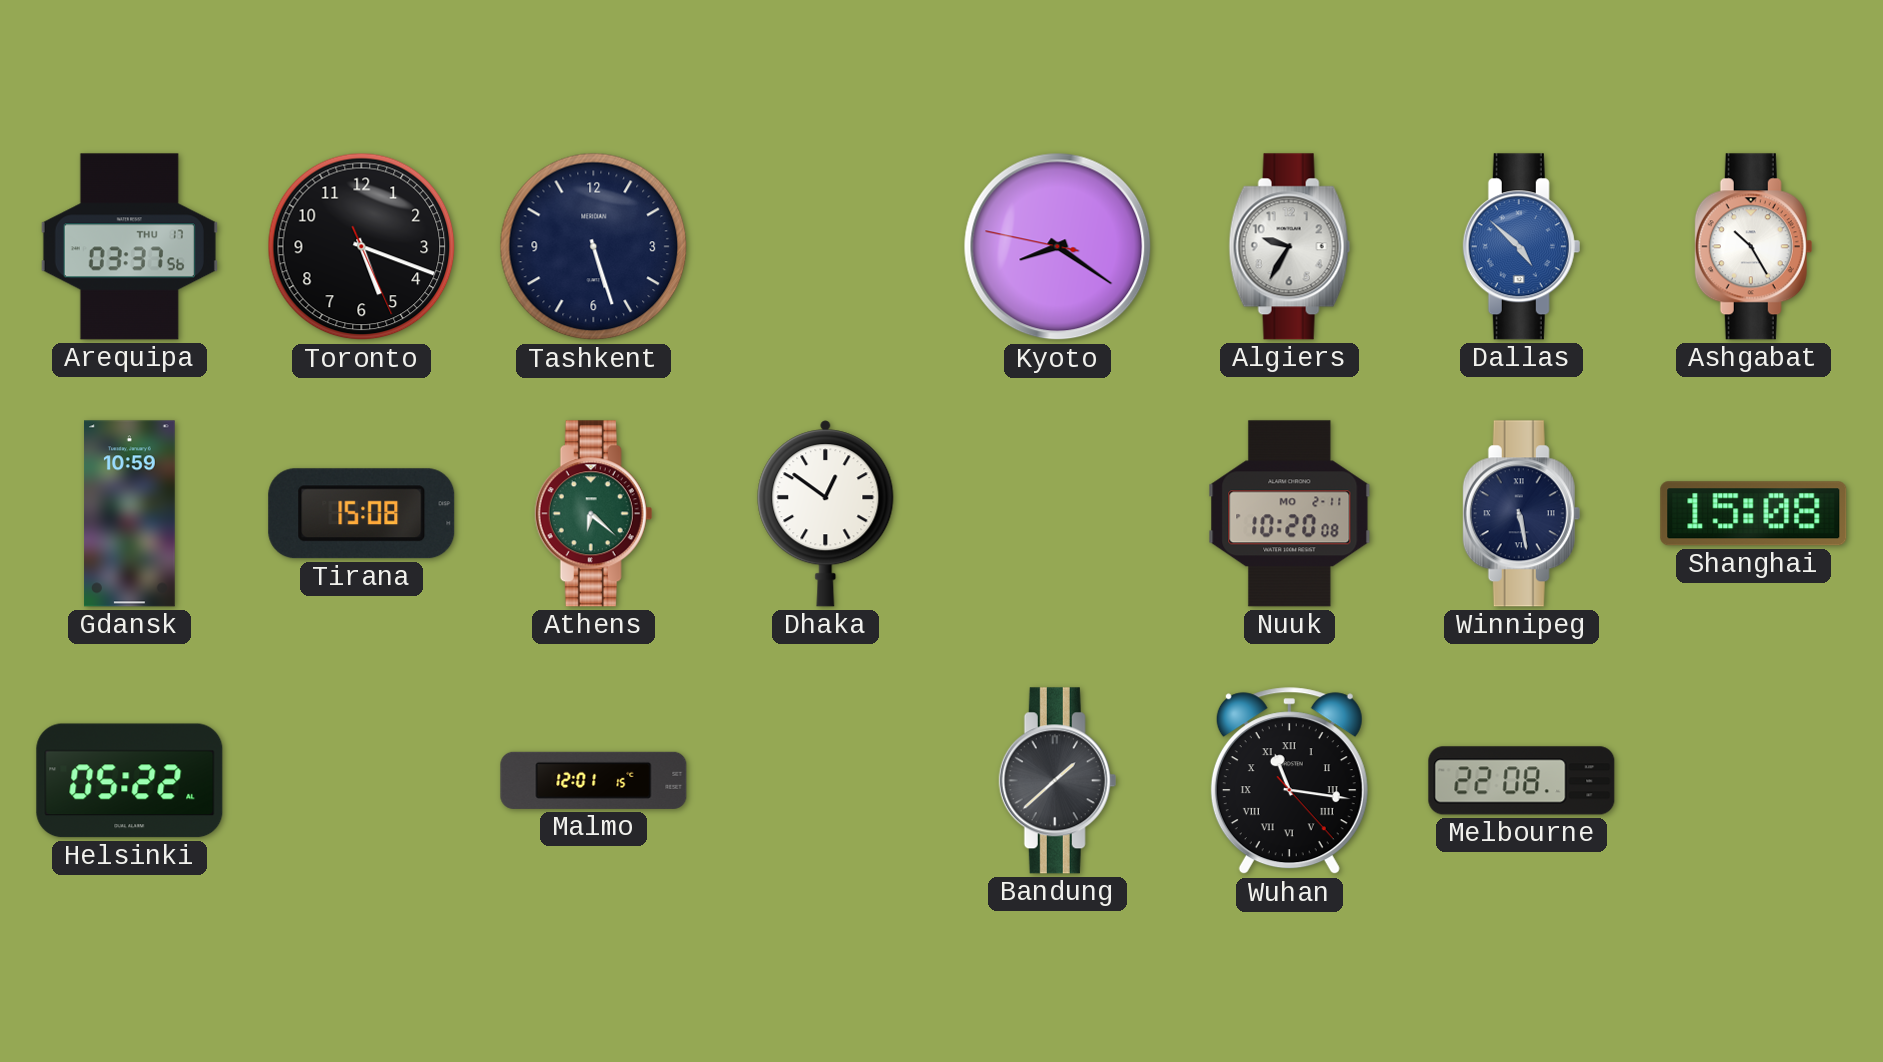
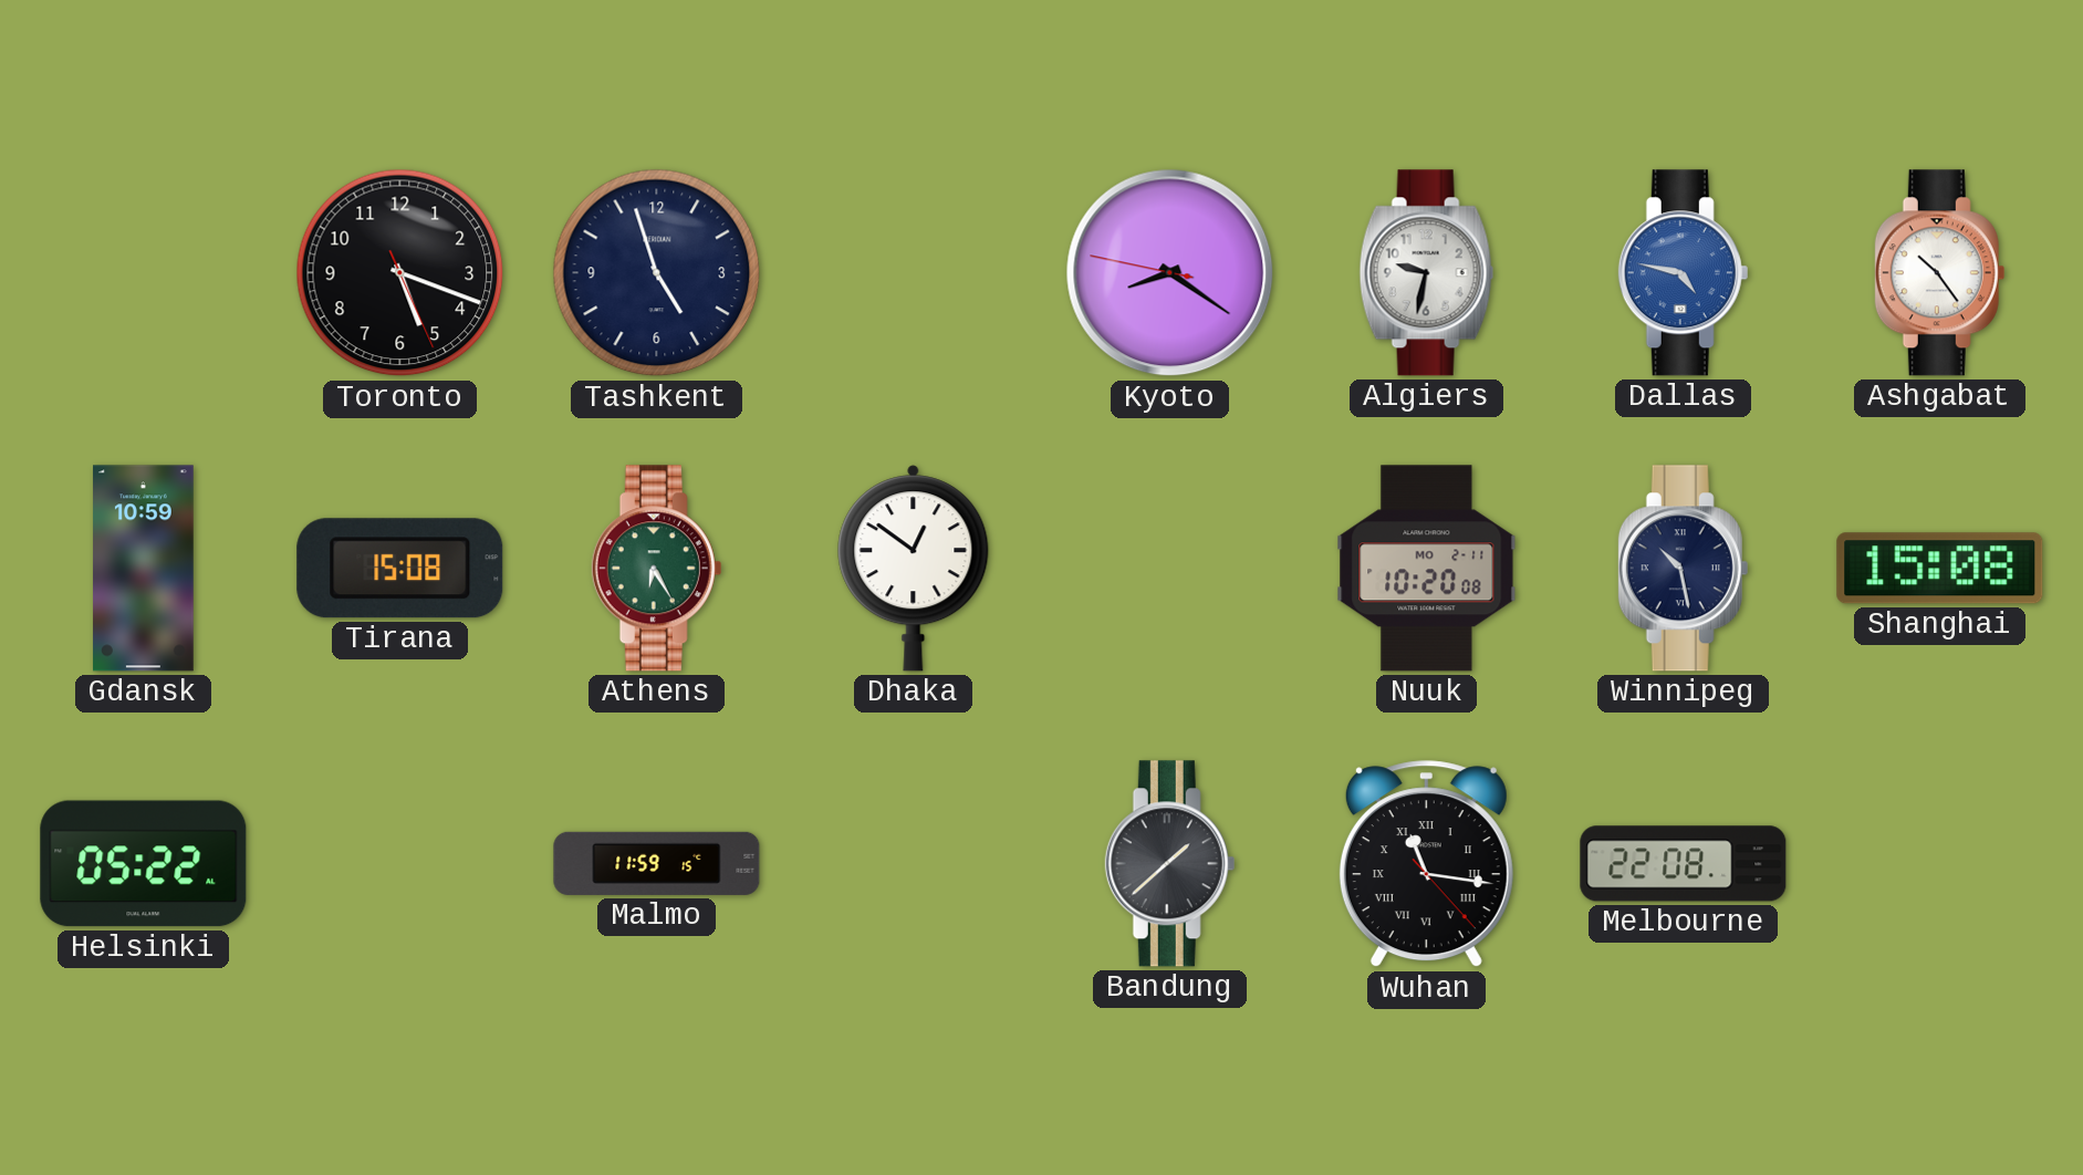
Arequipa: 03:37 -> none
Tashkent: 5:27 -> 4:57
Algiers: 9:35 -> 9:32
Dallas: 4:52 -> 4:47
Ashgabat: 10:25 -> 10:24
Athens: 6:22 -> 6:25
Winnipeg: 5:28 -> 10:28
Malmo: 12:01 -> 11:59
